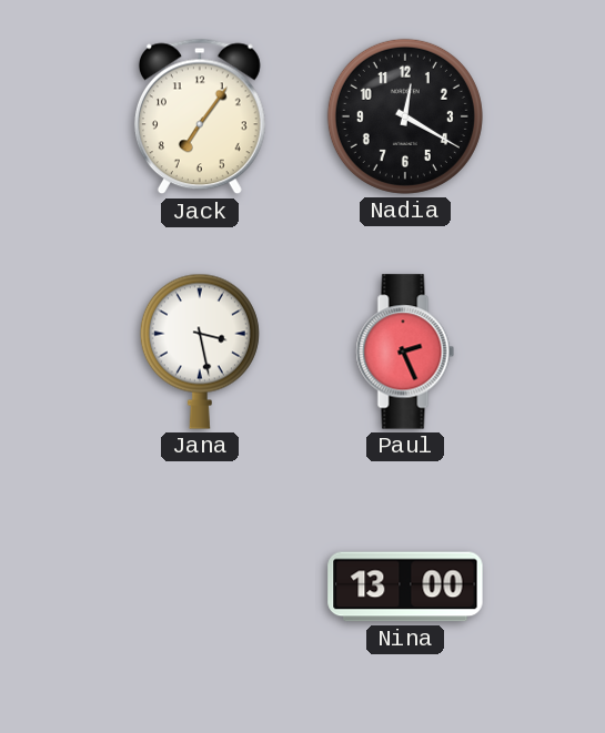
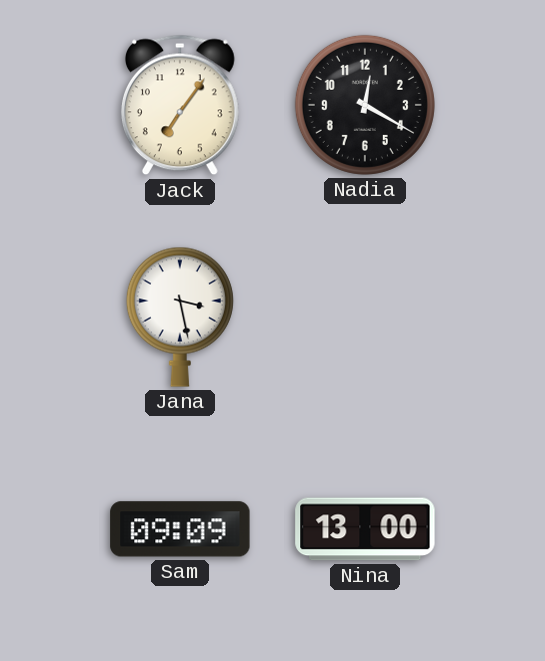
Paul: 2:26 -> none
Sam: none -> 09:09
